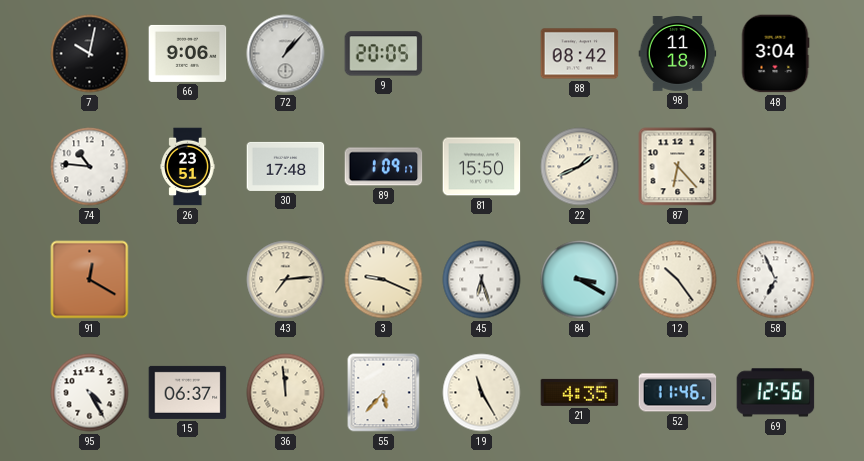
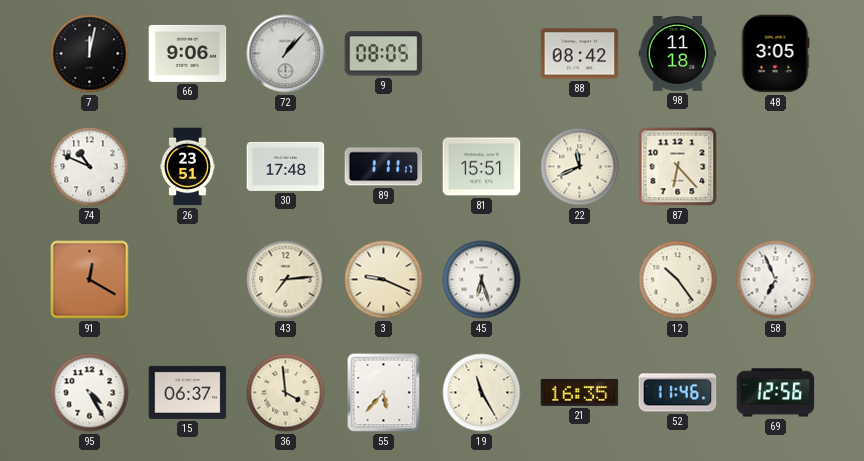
7: 10:02 -> 12:02
9: 20:05 -> 08:05
48: 3:04 -> 3:05
74: 10:46 -> 10:49
89: 1:09 -> 1:11
81: 15:50 -> 15:51
22: 1:41 -> 11:41
84: 3:20 -> none
36: 11:59 -> 3:59
21: 4:35 -> 16:35
